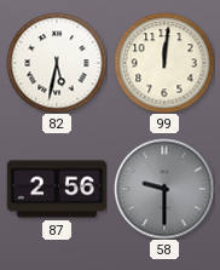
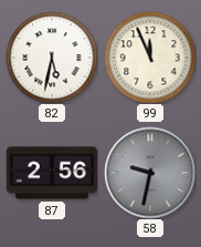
99: 12:01 -> 11:56
58: 9:30 -> 9:32
